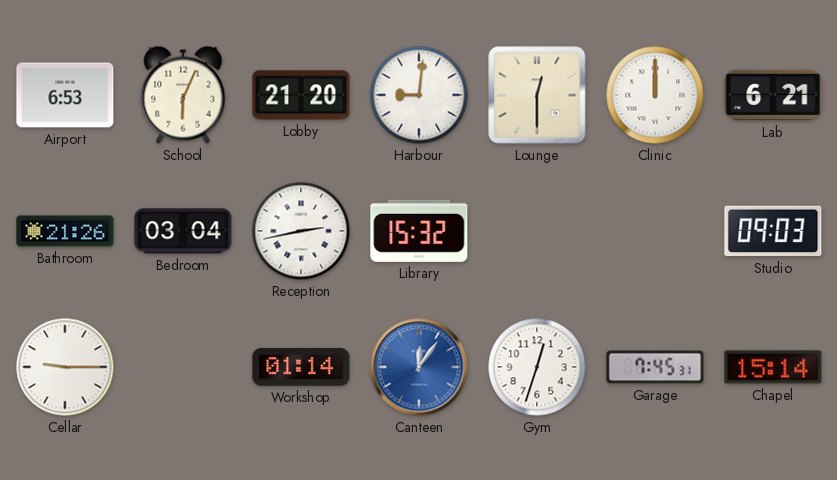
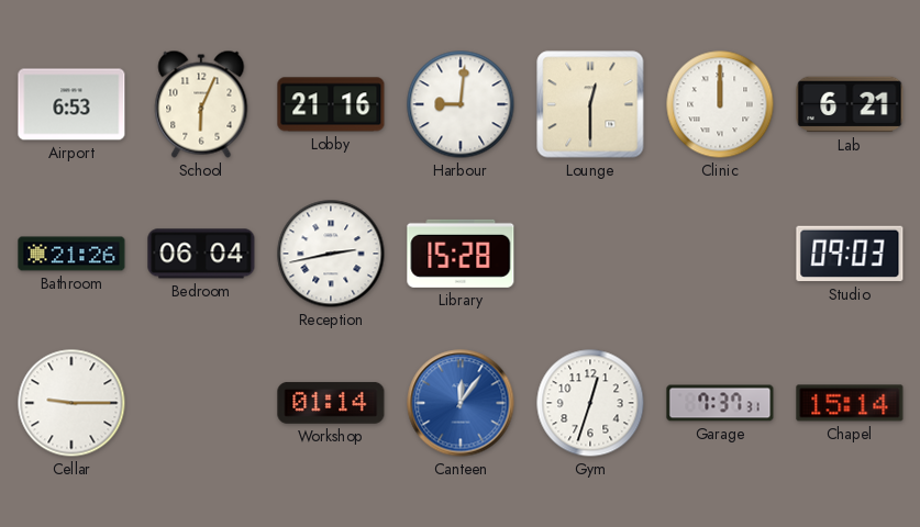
Lobby: 21:20 -> 21:16
Bedroom: 03:04 -> 06:04
Library: 15:32 -> 15:28
Garage: 7:45 -> 7:37
